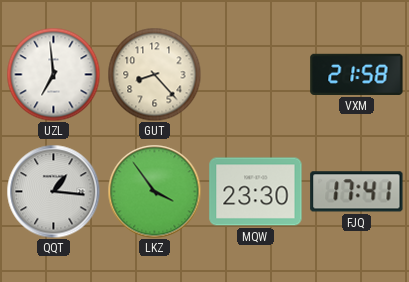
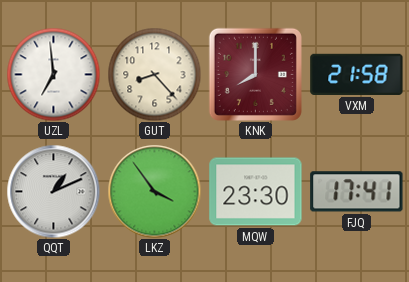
KNK: none -> 8:00
QQT: 1:16 -> 1:11
